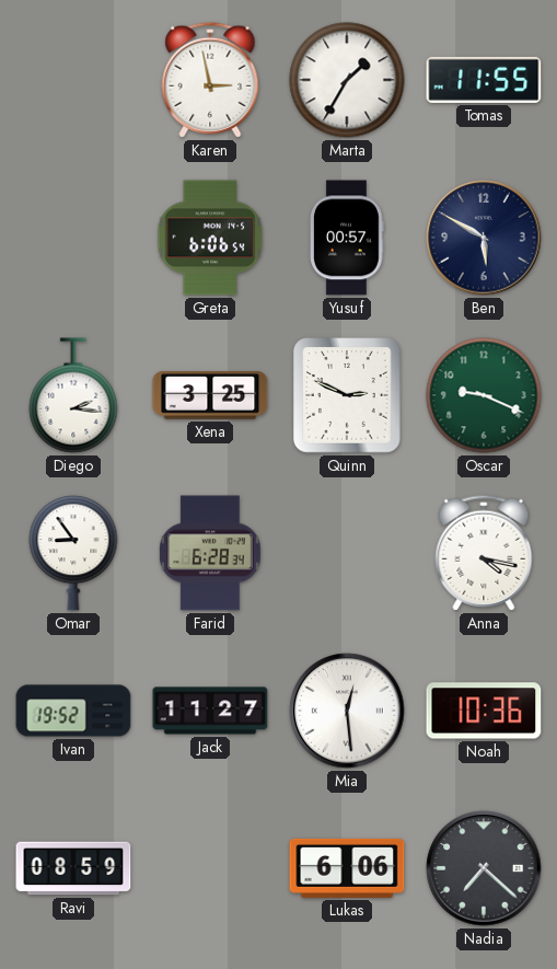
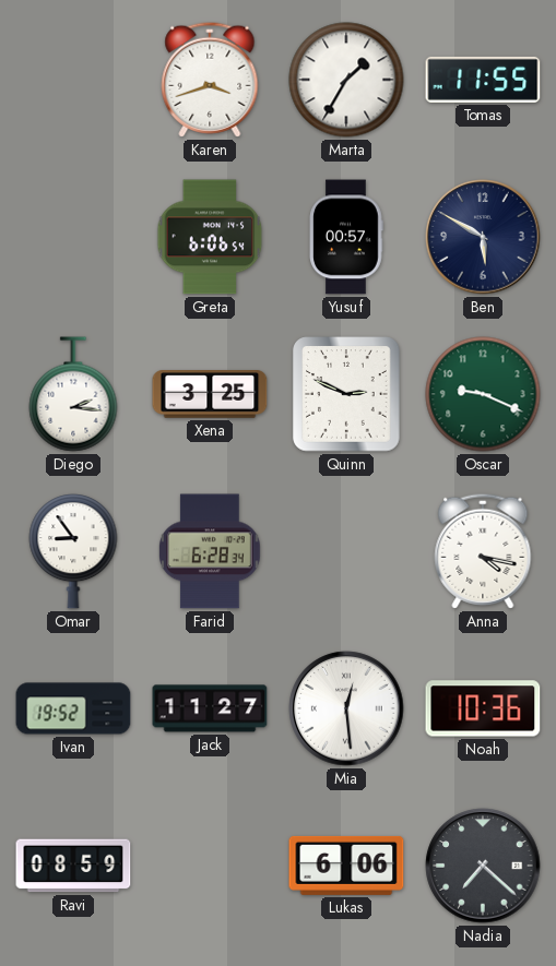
Karen: 2:58 -> 3:42
